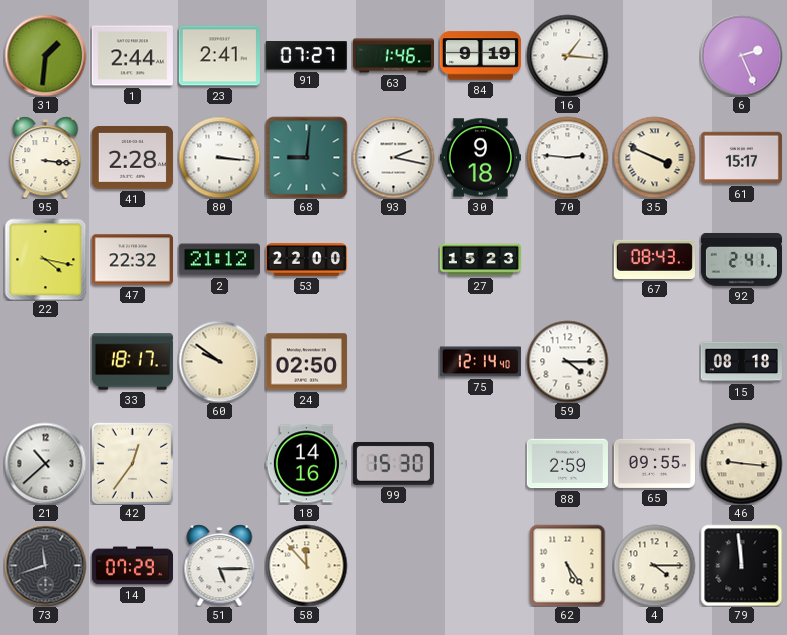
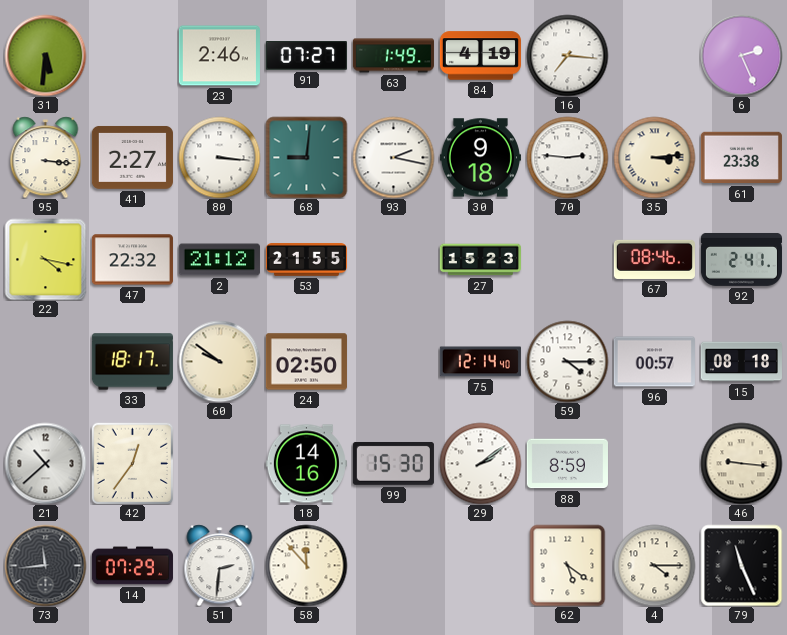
31: 1:31 -> 5:31
1: 2:44 -> none
23: 2:41 -> 2:46
63: 1:46 -> 1:49
84: 9:19 -> 4:19
16: 1:16 -> 7:16
41: 2:28 -> 2:27
35: 3:49 -> 3:14
61: 15:17 -> 23:38
53: 22:00 -> 21:55
67: 08:43 -> 08:46
96: none -> 00:57
29: none -> 2:09
88: 2:59 -> 8:59
65: 09:55 -> none
73: 11:42 -> 11:44
51: 5:15 -> 2:31
62: 5:24 -> 5:21
79: 11:59 -> 11:26
